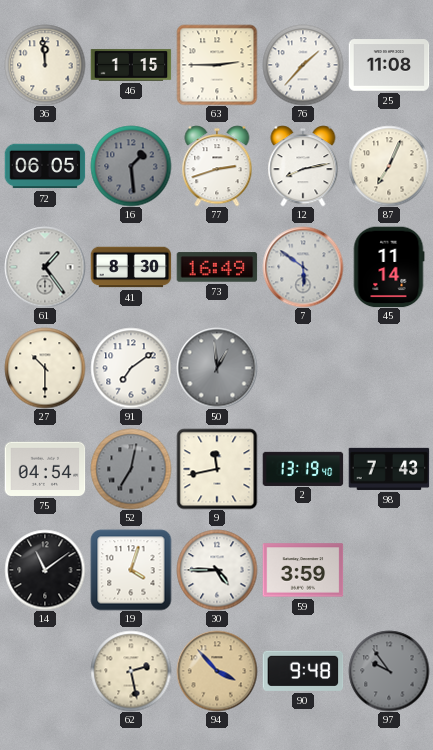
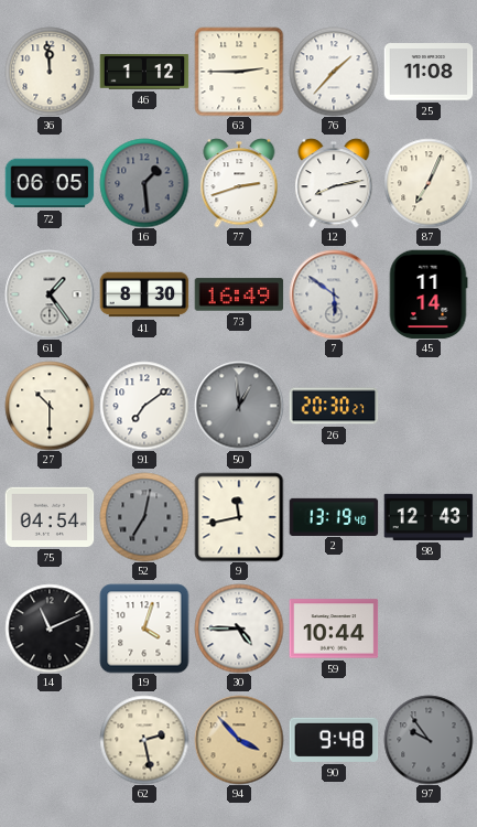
46: 1:15 -> 1:12
26: none -> 20:30
98: 7:43 -> 12:43
14: 11:09 -> 11:11
59: 3:59 -> 10:44
